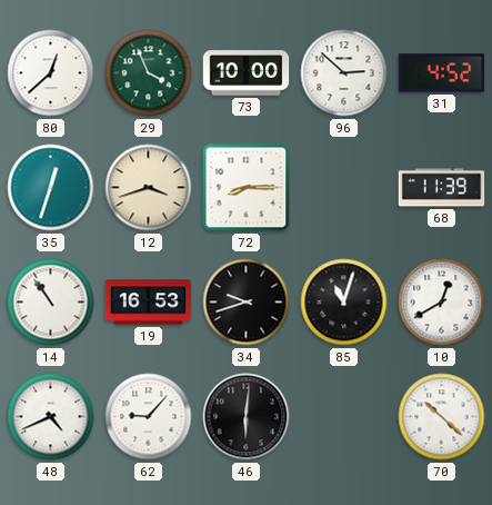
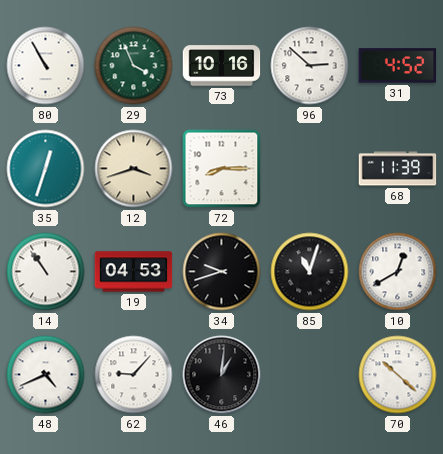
80: 12:38 -> 10:55
73: 10:00 -> 10:16
19: 16:53 -> 04:53
46: 6:01 -> 1:01
